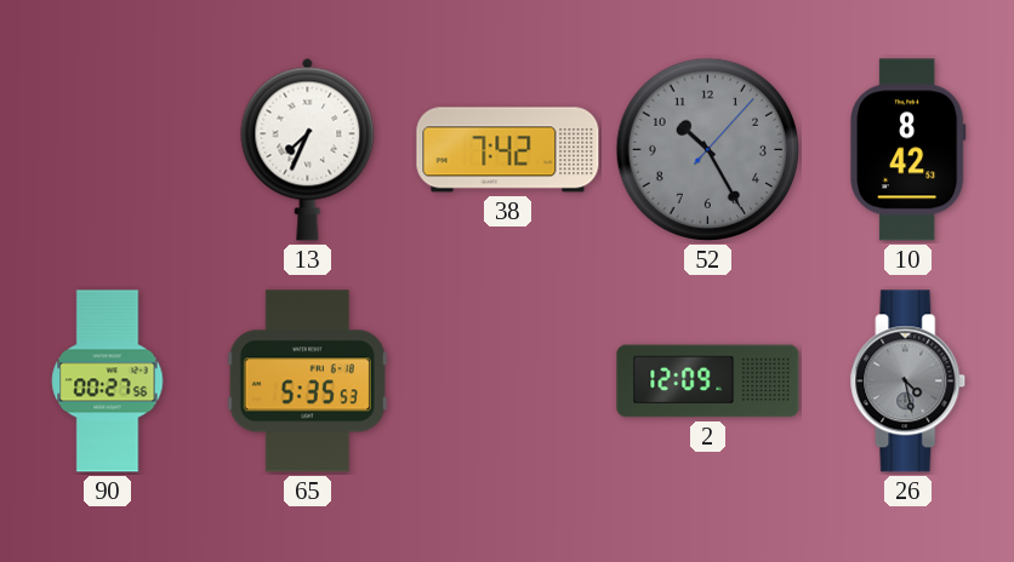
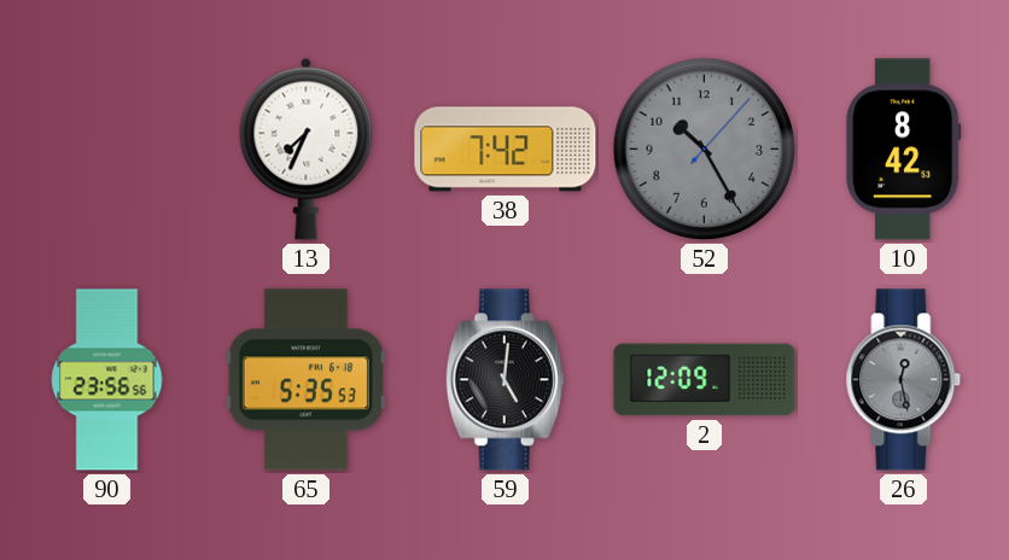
90: 00:27 -> 23:56
59: none -> 5:01
26: 4:28 -> 12:28
